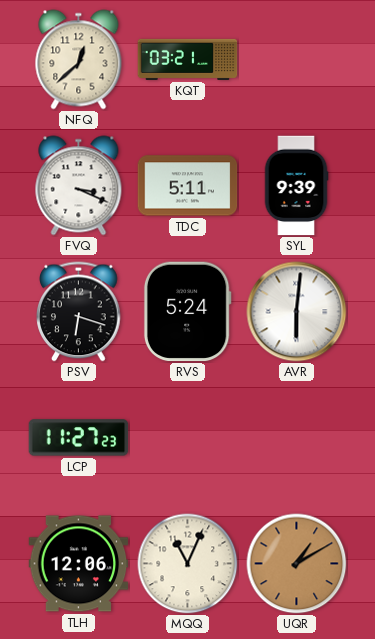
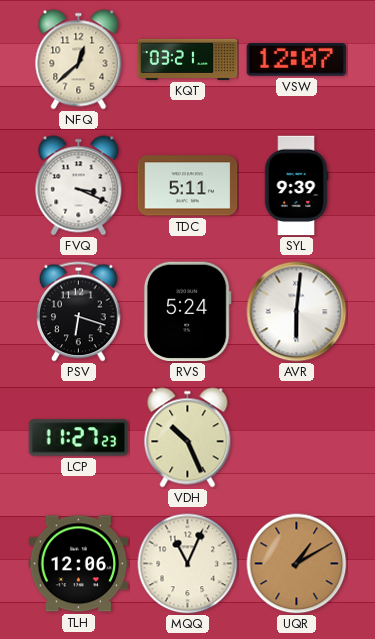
VSW: none -> 12:07
VDH: none -> 10:26
